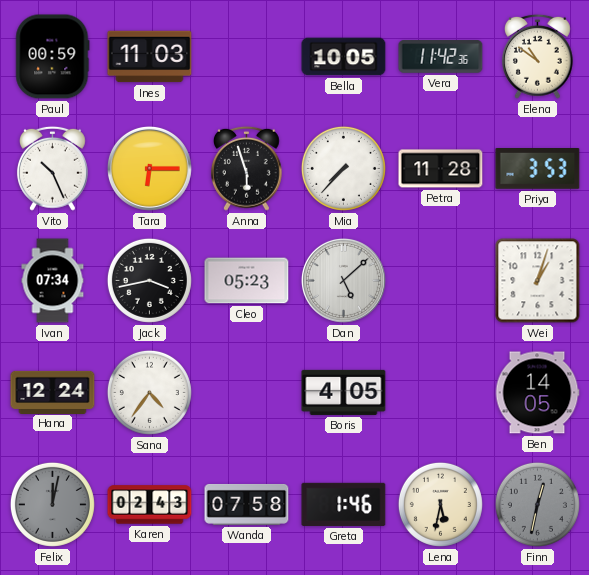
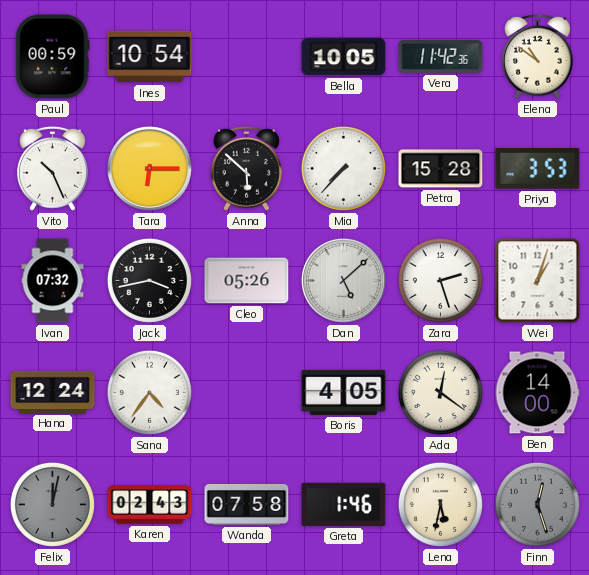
Ines: 11:03 -> 10:54
Anna: 5:57 -> 5:52
Petra: 11:28 -> 15:28
Ivan: 07:34 -> 07:32
Cleo: 05:23 -> 05:26
Zara: none -> 2:27
Ada: none -> 12:21
Ben: 14:05 -> 14:00
Finn: 12:32 -> 12:27
